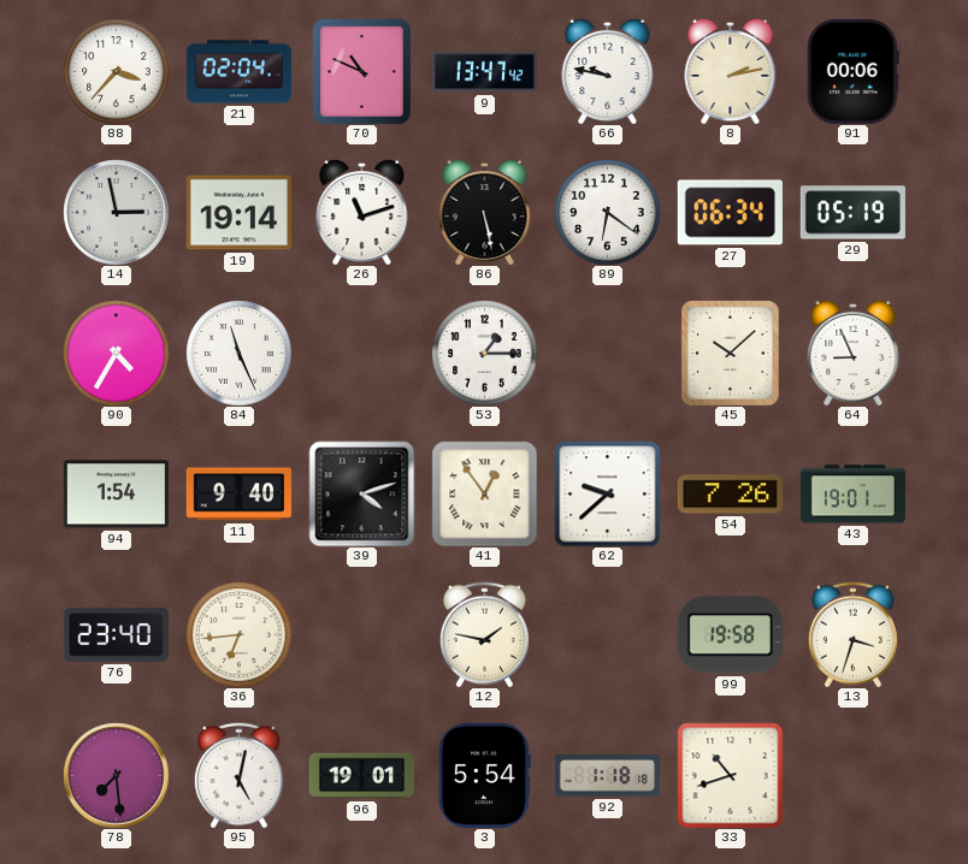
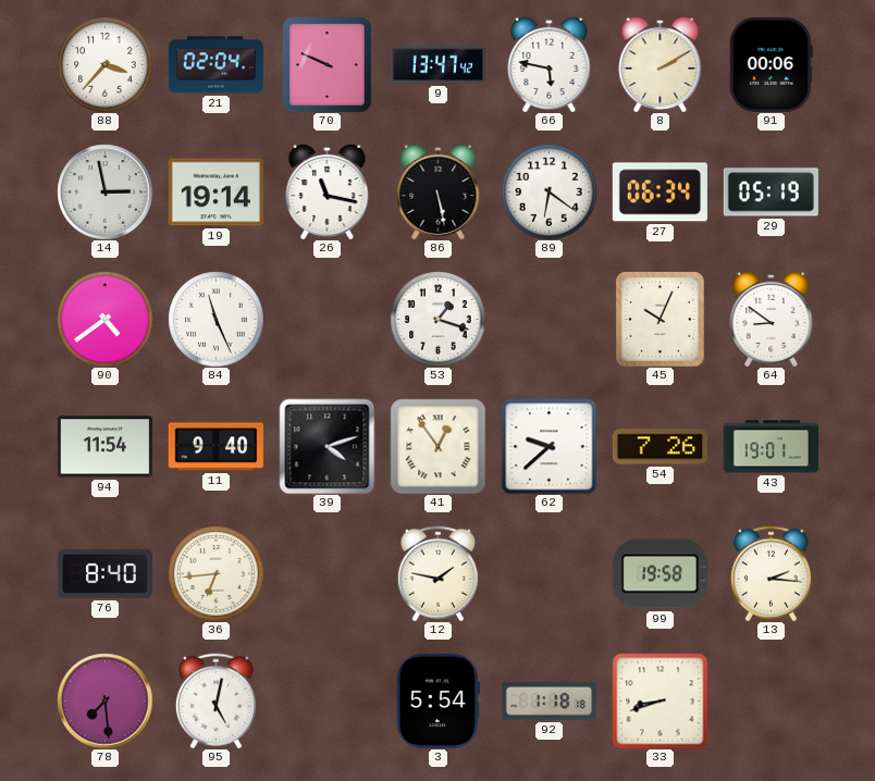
70: 10:49 -> 9:49
66: 9:47 -> 5:47
8: 2:13 -> 2:10
26: 11:12 -> 11:17
90: 4:35 -> 4:39
53: 1:15 -> 1:18
45: 10:08 -> 10:04
64: 8:56 -> 8:51
94: 1:54 -> 11:54
76: 23:40 -> 8:40
13: 3:33 -> 2:16
96: 19:01 -> none
33: 10:42 -> 8:42
